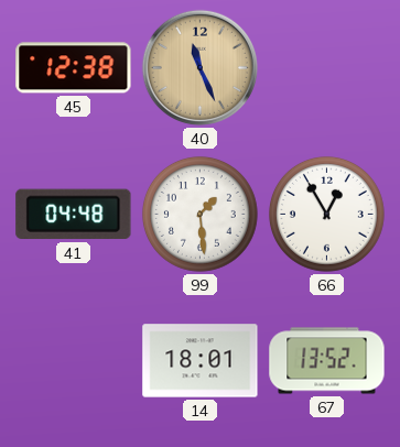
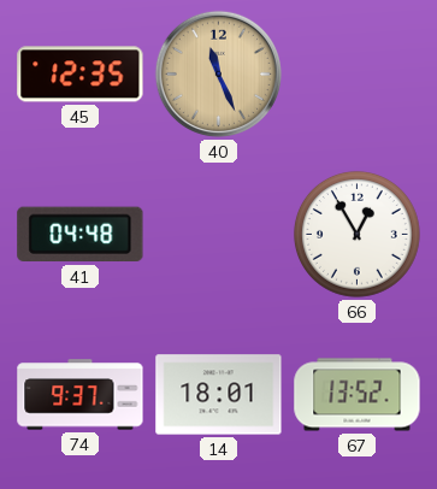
45: 12:38 -> 12:35
99: 1:29 -> none
74: none -> 9:37
